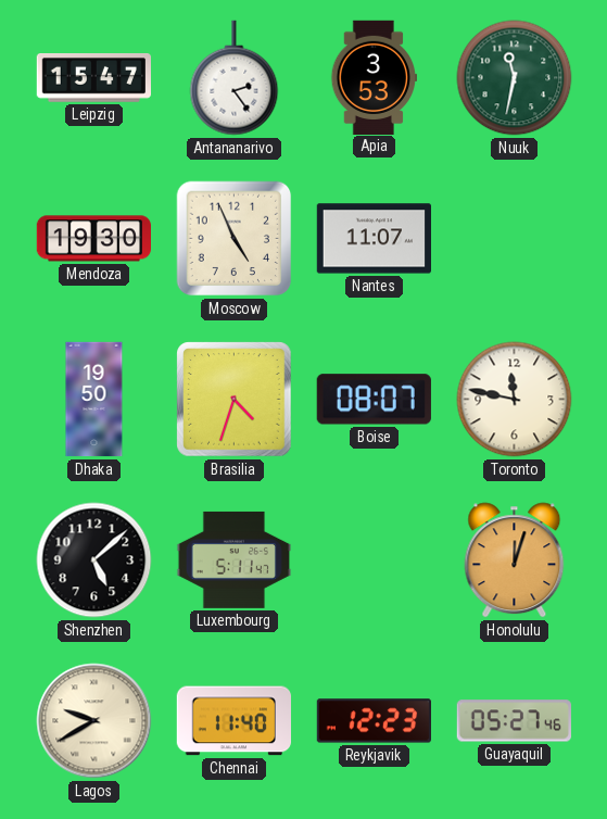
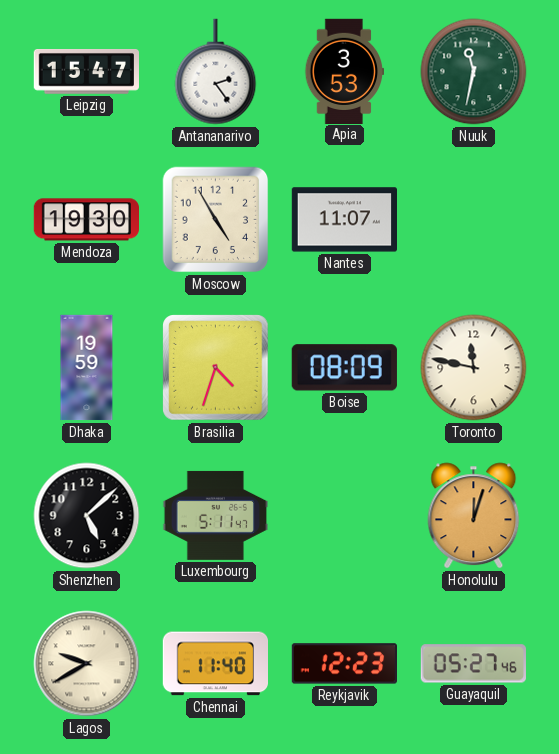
Moscow: 4:56 -> 4:55
Dhaka: 19:50 -> 19:59
Boise: 08:07 -> 08:09
